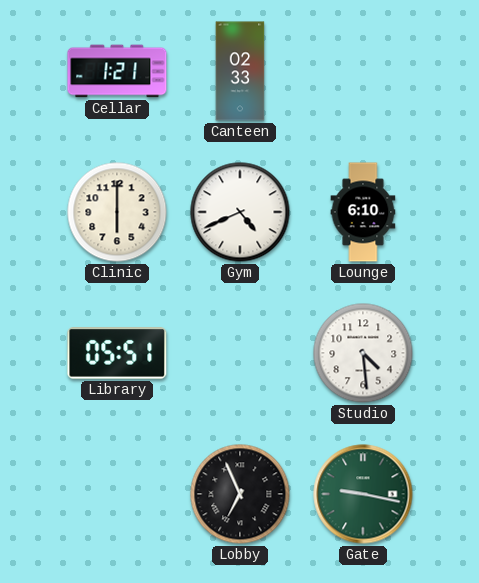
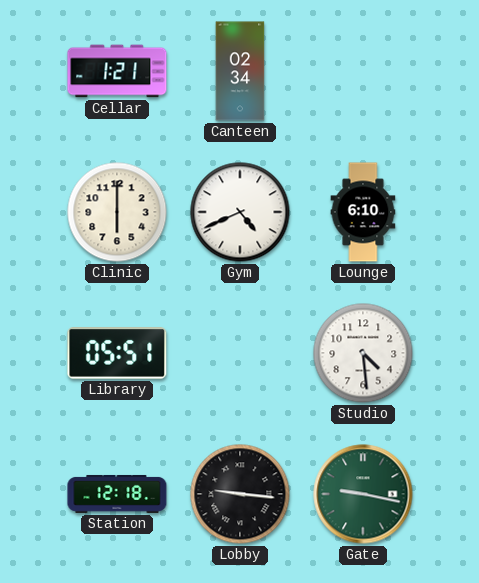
Canteen: 02:33 -> 02:34
Station: none -> 12:18
Lobby: 6:56 -> 9:16
